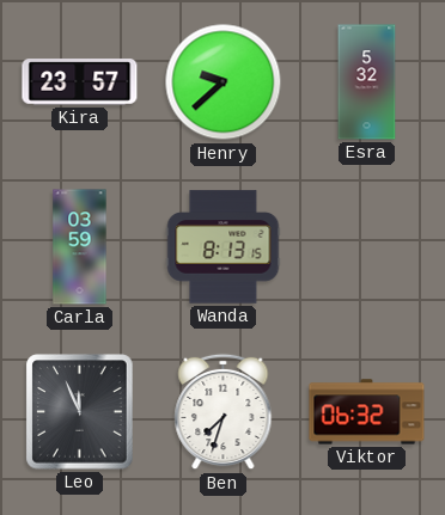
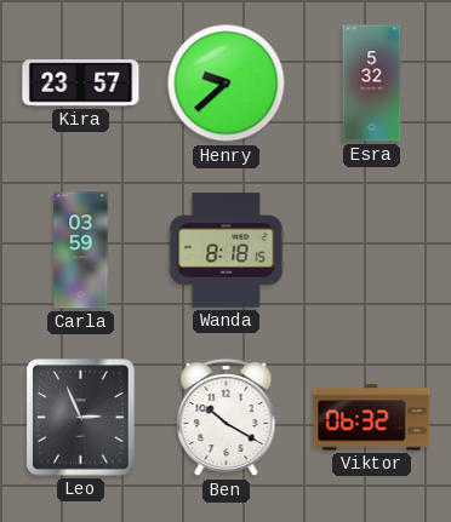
Wanda: 8:13 -> 8:18
Leo: 11:56 -> 2:56
Ben: 7:33 -> 10:20
